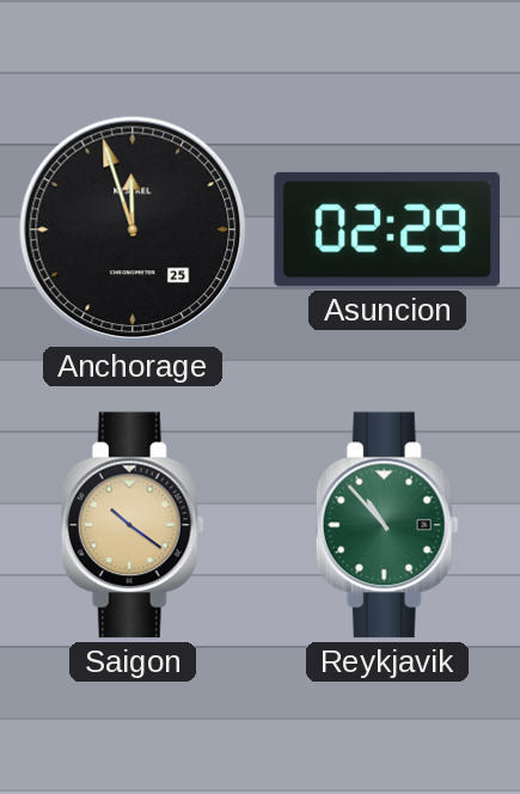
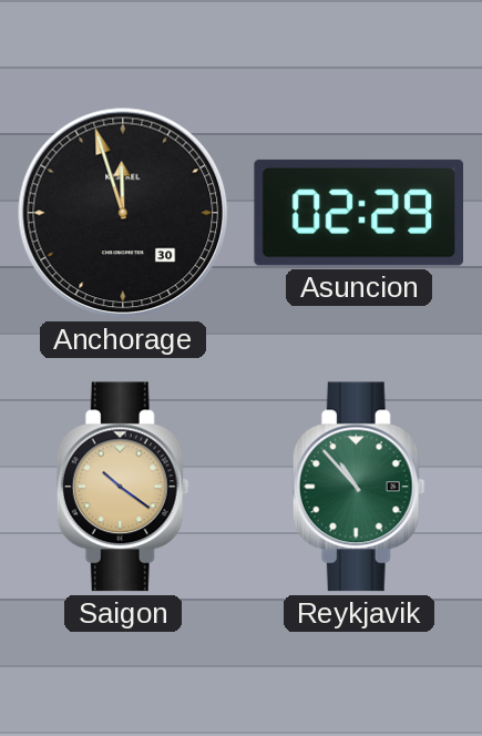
Anchorage date: 25 -> 30
